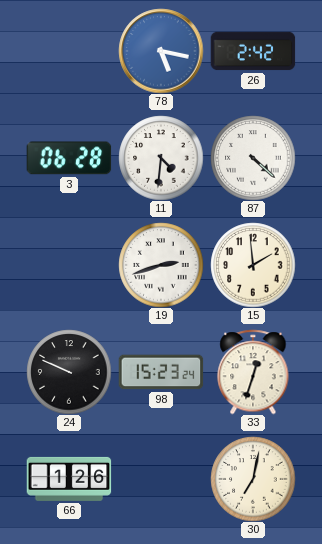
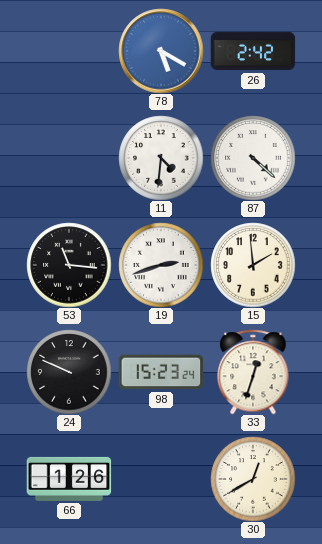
78: 5:17 -> 5:20
3: 06:28 -> none
53: none -> 11:16
30: 7:02 -> 12:40
